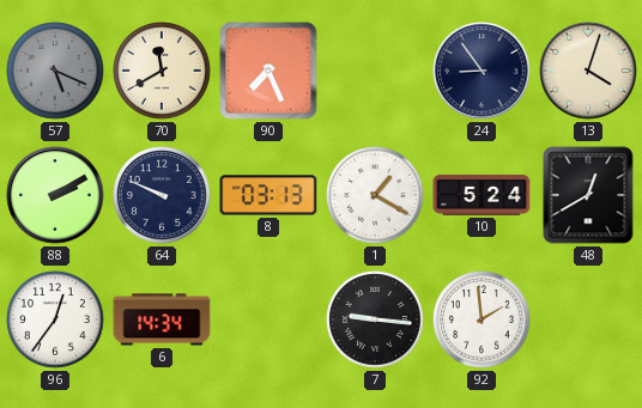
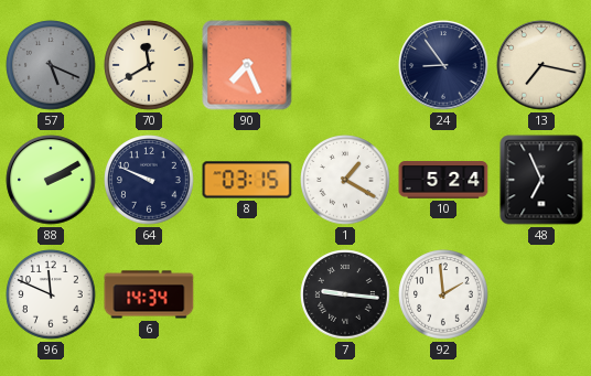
13: 4:03 -> 7:17
8: 03:13 -> 03:15
48: 12:40 -> 6:56
96: 12:36 -> 11:49
